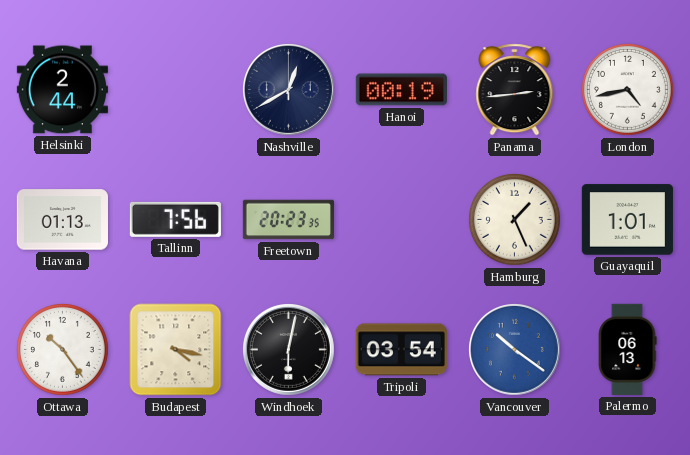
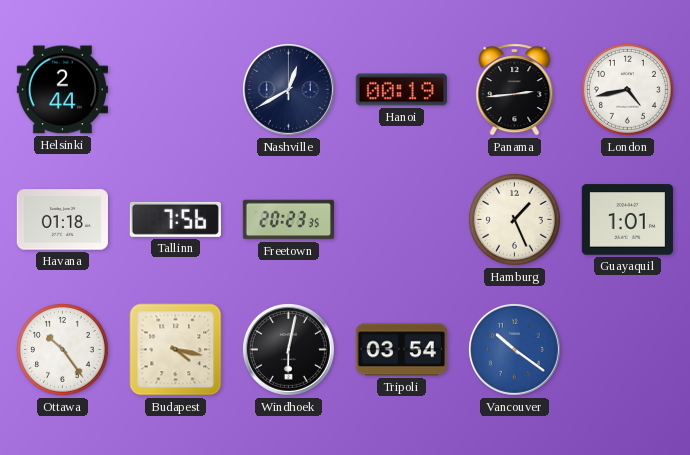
Havana: 01:13 -> 01:18
Palermo: 06:13 -> none
